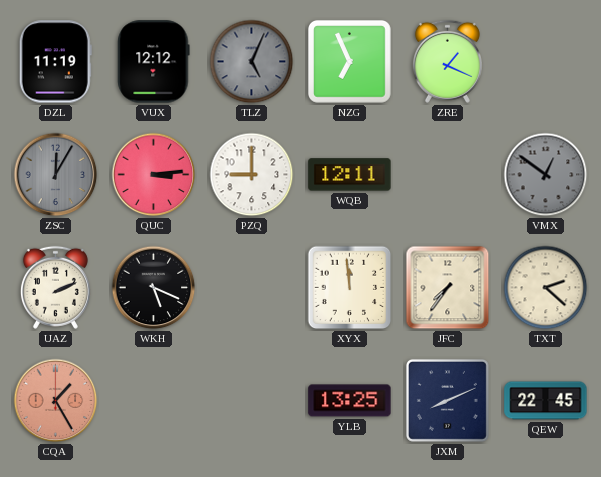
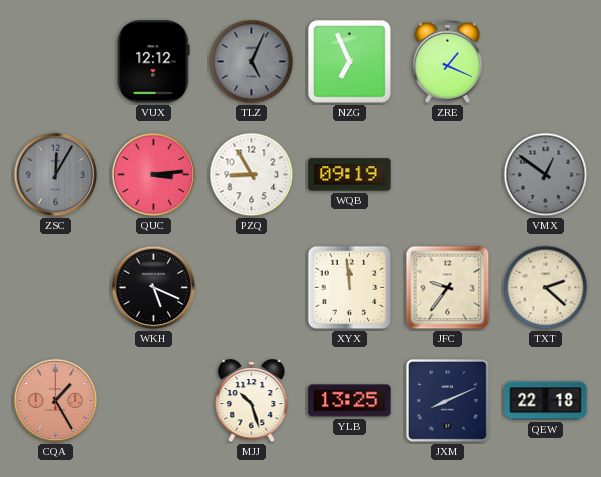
DZL: 11:19 -> none
PZQ: 9:00 -> 8:55
WQB: 12:11 -> 09:19
UAZ: 2:11 -> none
JFC: 7:36 -> 9:36
MJJ: none -> 10:27
QEW: 22:45 -> 22:18
